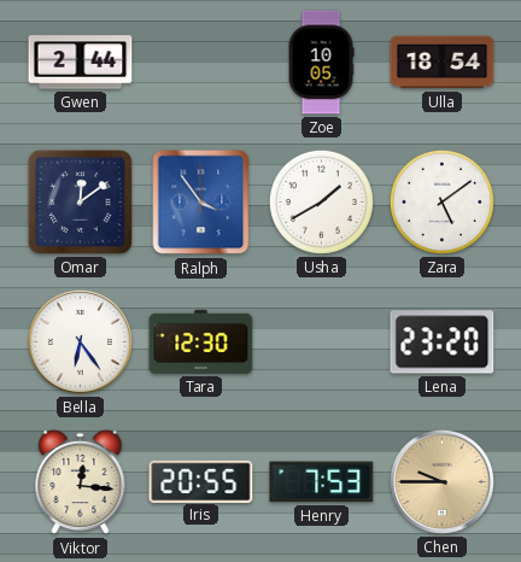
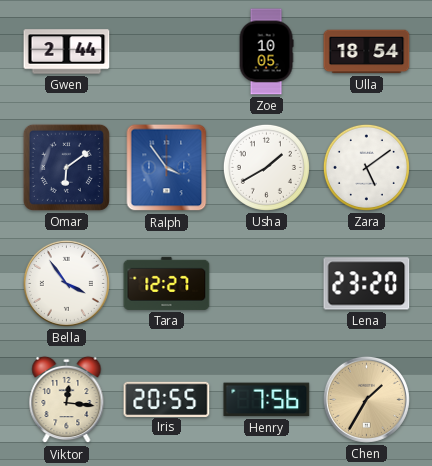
Omar: 12:09 -> 6:09
Bella: 6:24 -> 3:54
Tara: 12:30 -> 12:27
Henry: 7:53 -> 7:56
Chen: 9:45 -> 1:35
